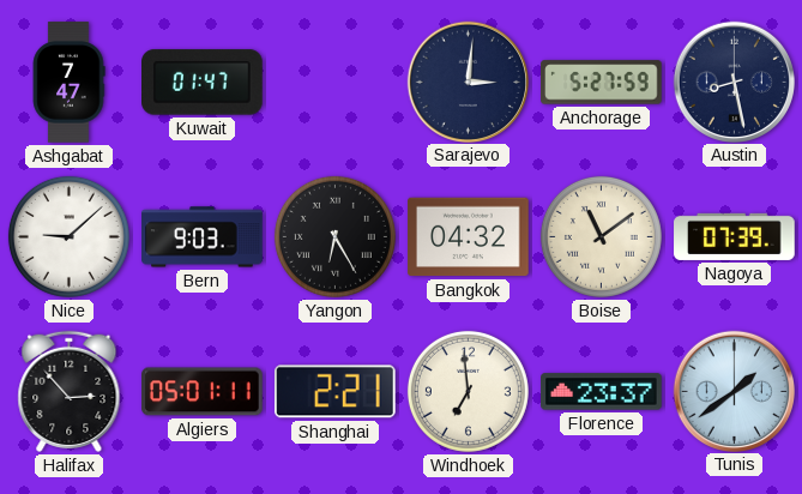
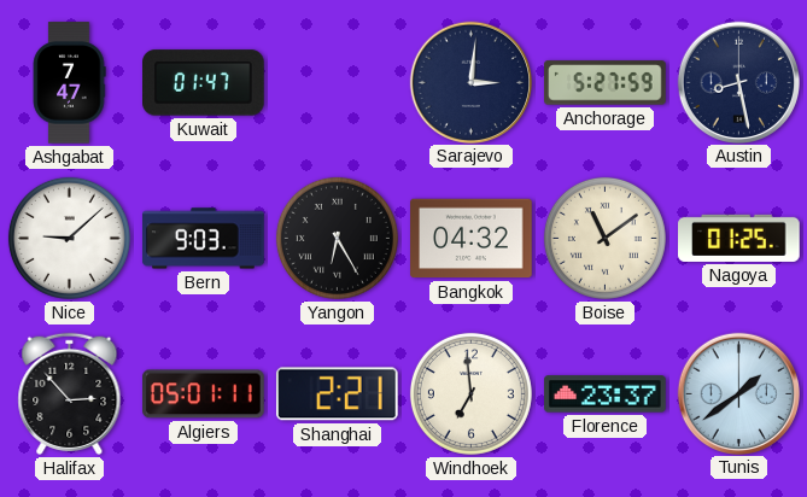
Nagoya: 07:39 -> 01:25
